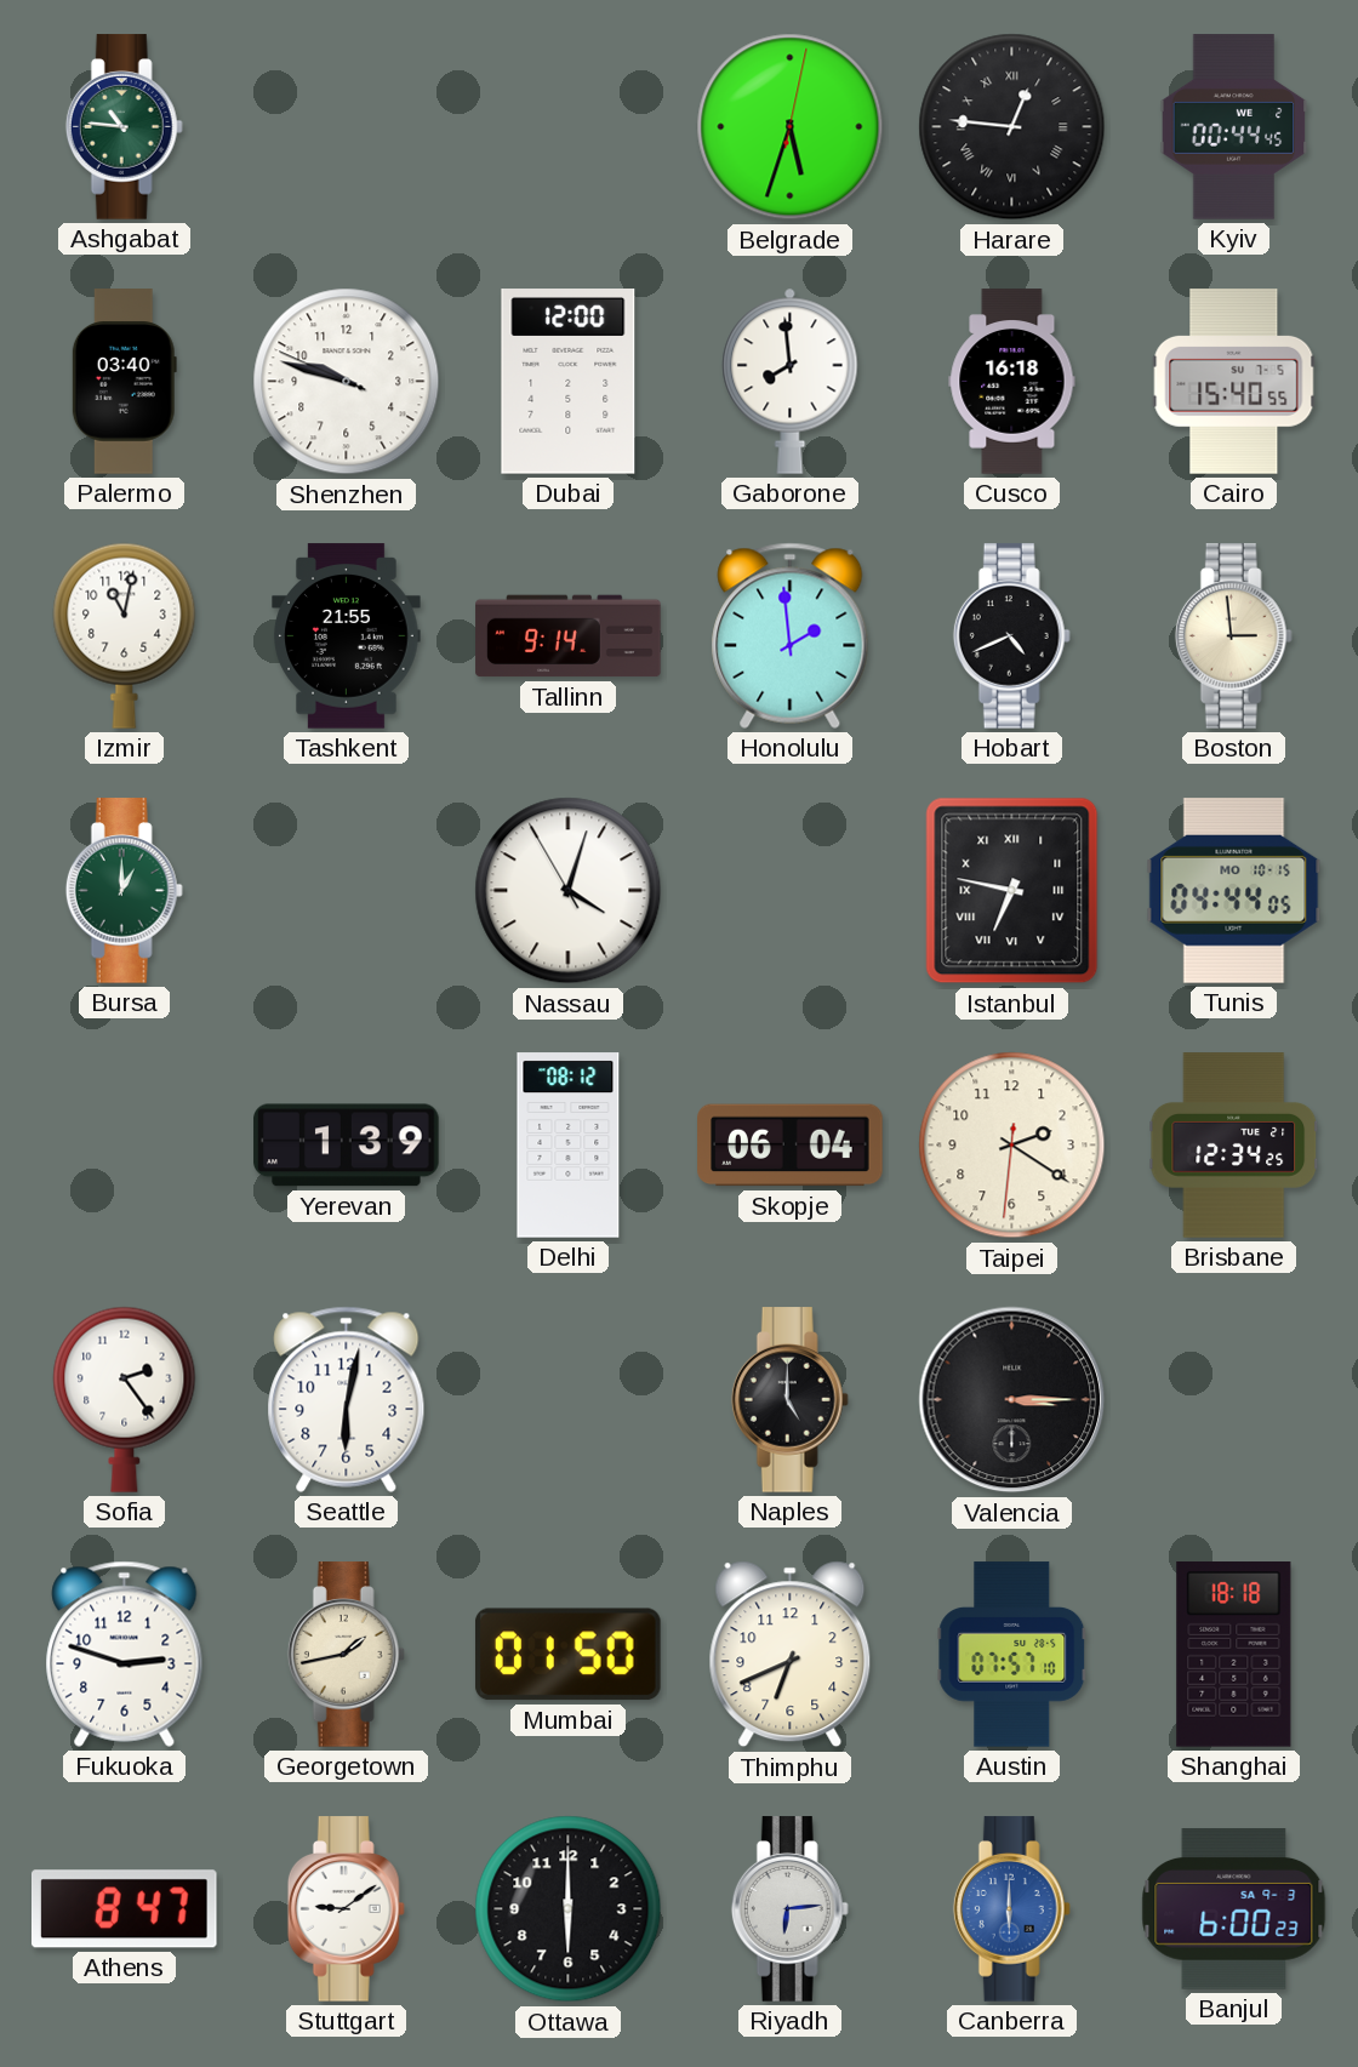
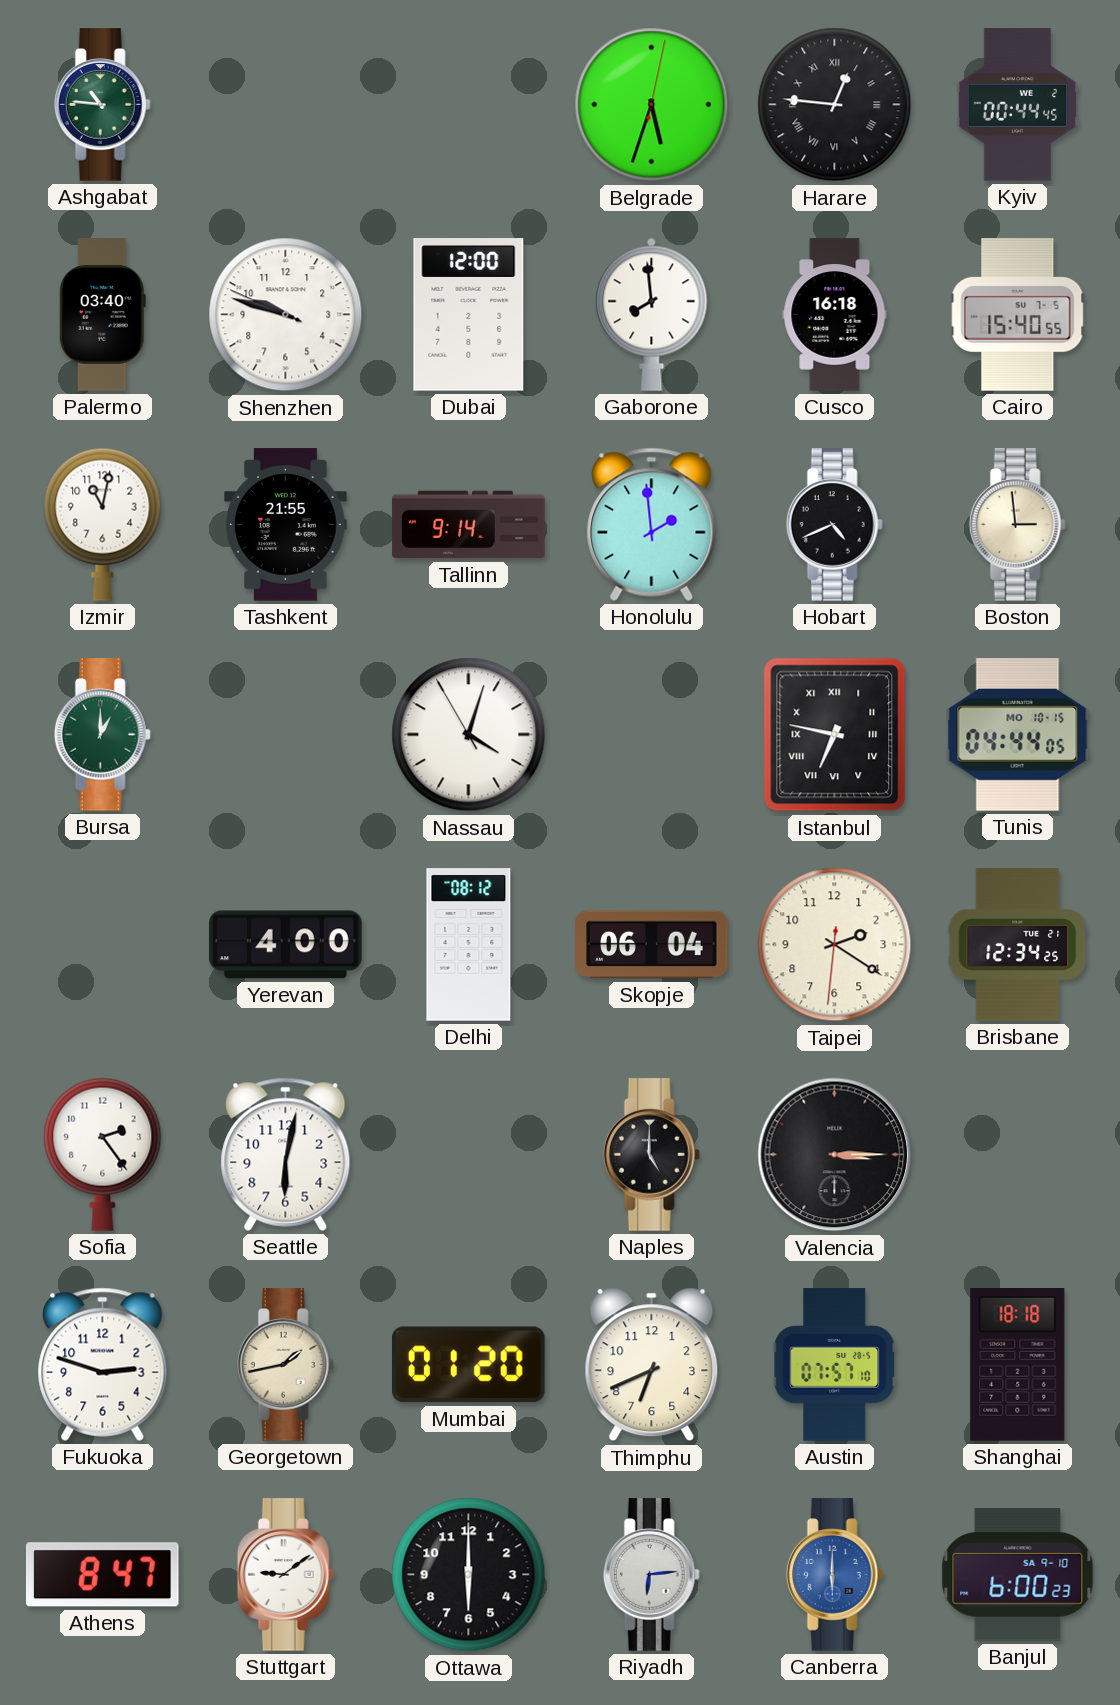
Yerevan: 1:39 -> 4:00
Mumbai: 01:50 -> 01:20
Banjul date: SA 9-3 -> SA 9-10
